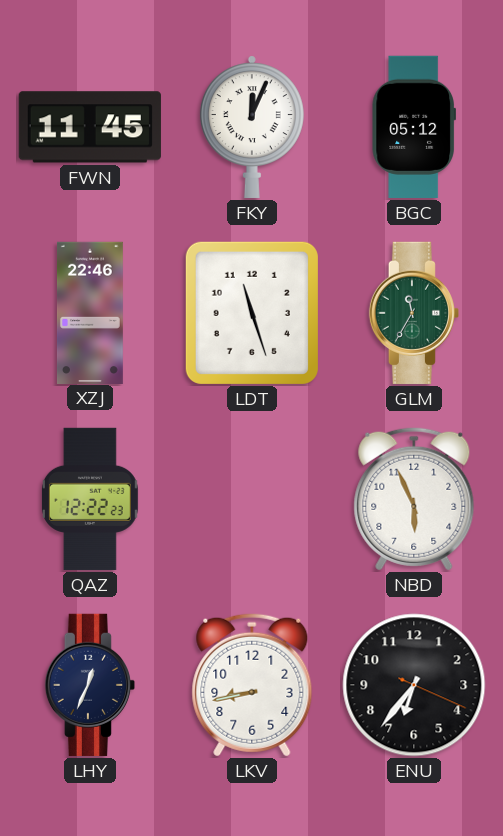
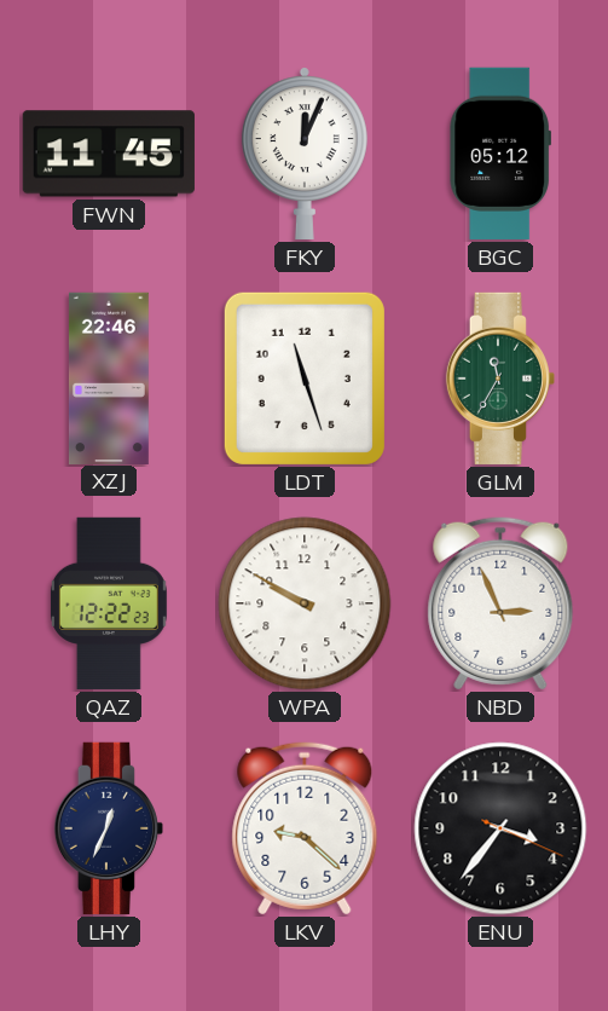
WPA: none -> 9:50
NBD: 5:56 -> 2:56
LKV: 8:43 -> 9:22
ENU: 6:36 -> 3:36
